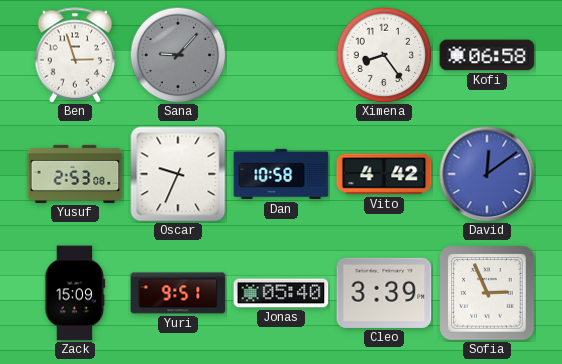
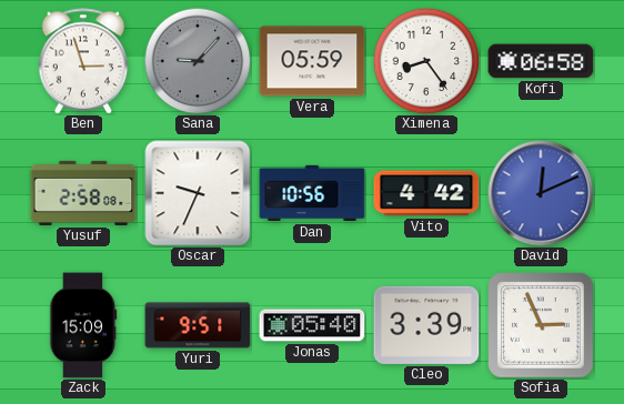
Vera: none -> 05:59
Yusuf: 2:53 -> 2:58
Dan: 10:58 -> 10:56
David: 12:09 -> 12:11
